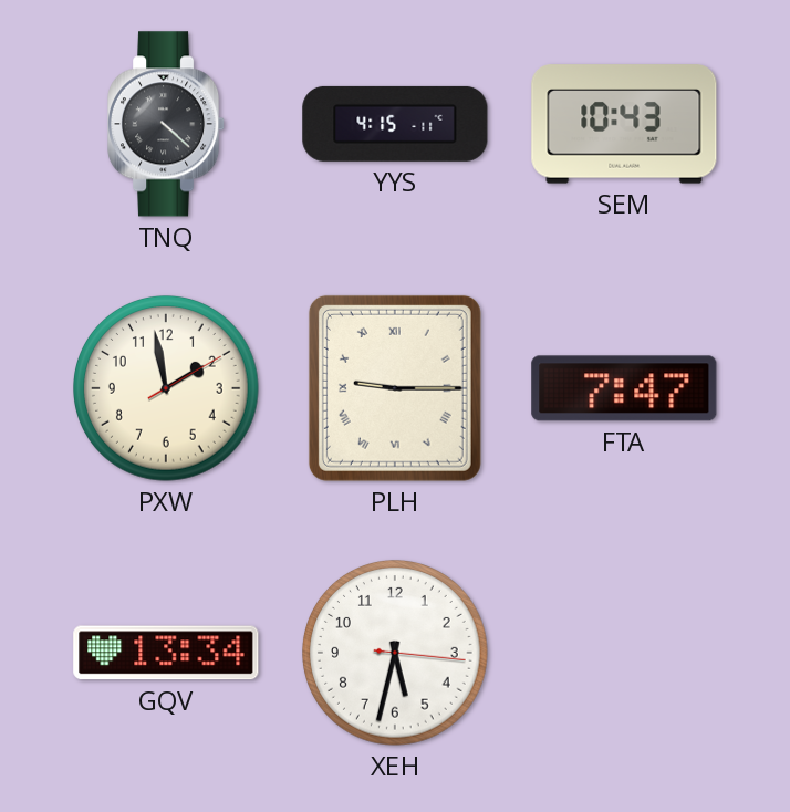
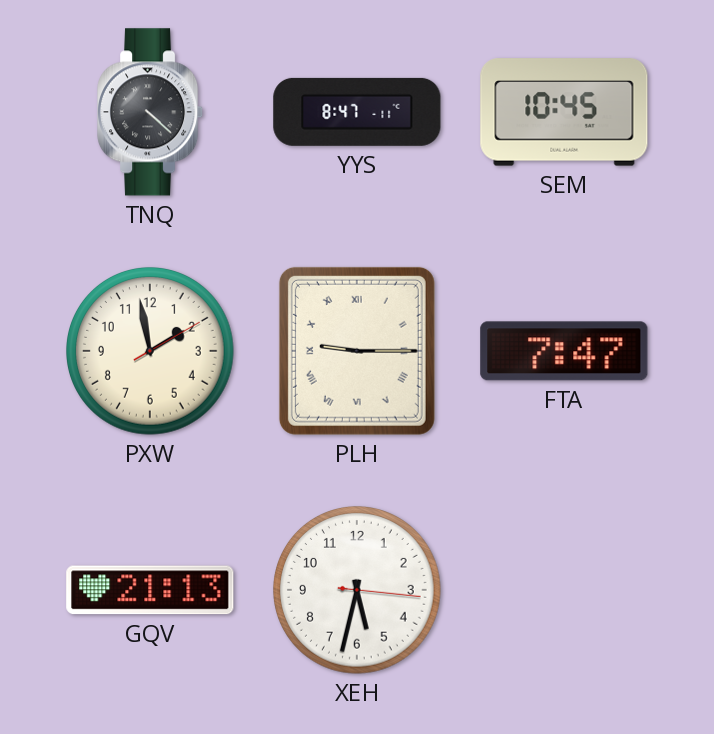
YYS: 4:15 -> 8:47
SEM: 10:43 -> 10:45
GQV: 13:34 -> 21:13
